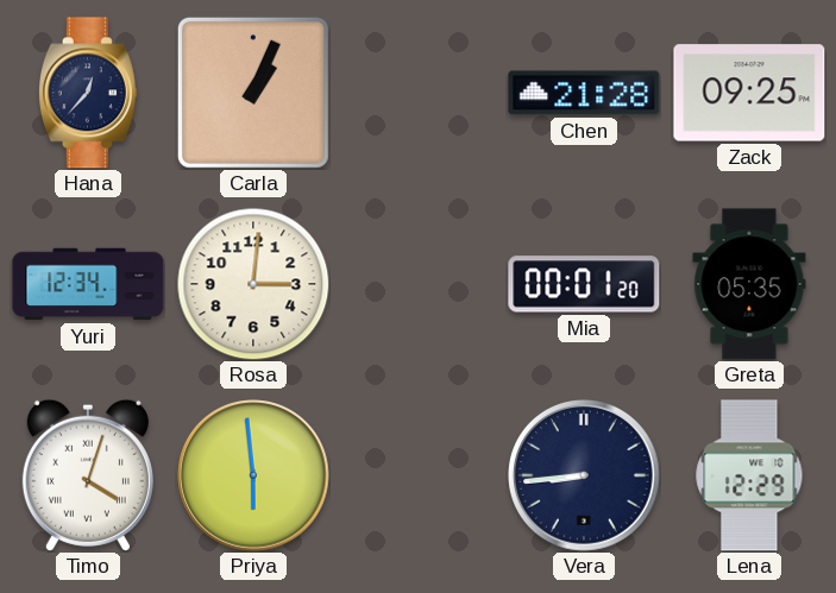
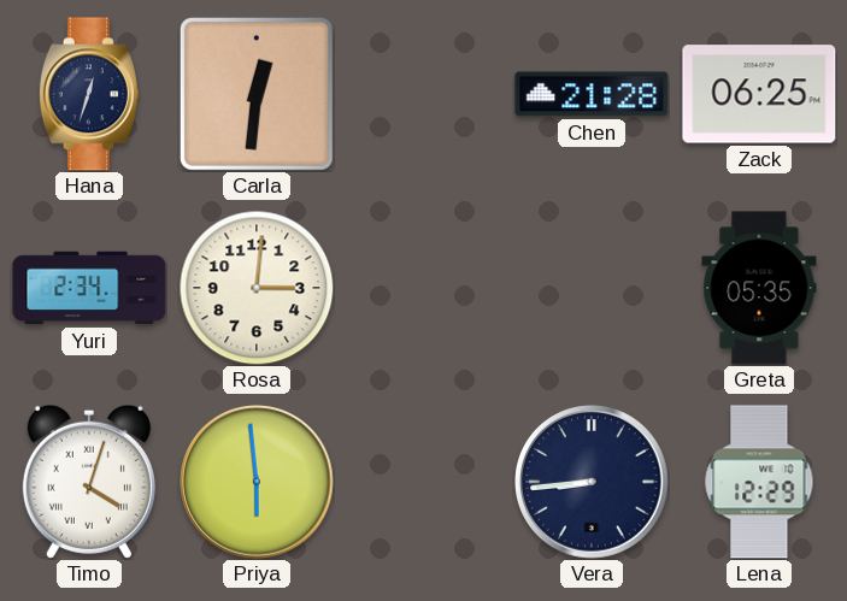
Hana: 12:37 -> 12:33
Carla: 1:04 -> 12:31
Zack: 09:25 -> 06:25
Yuri: 12:34 -> 2:34
Mia: 00:01 -> none
